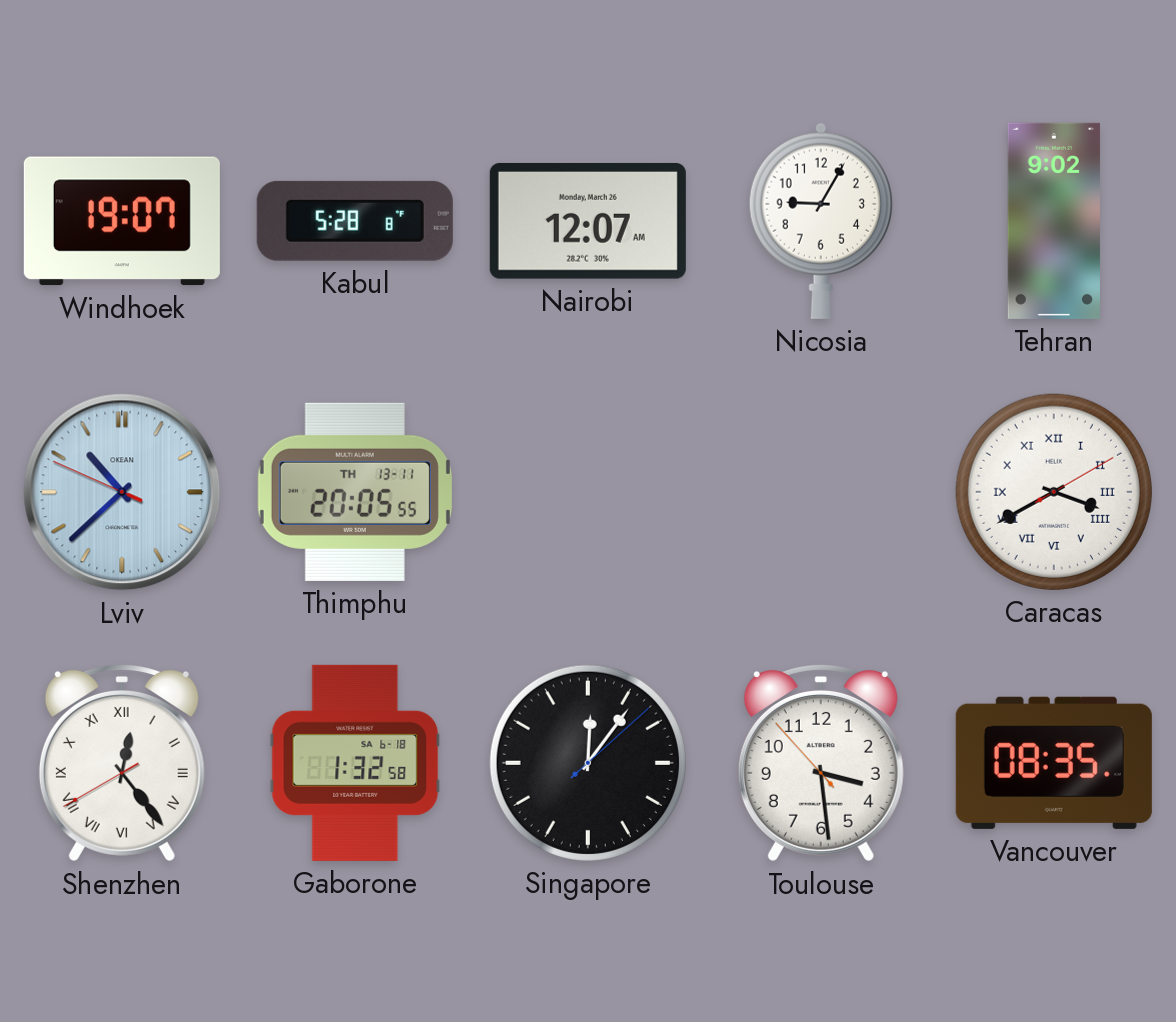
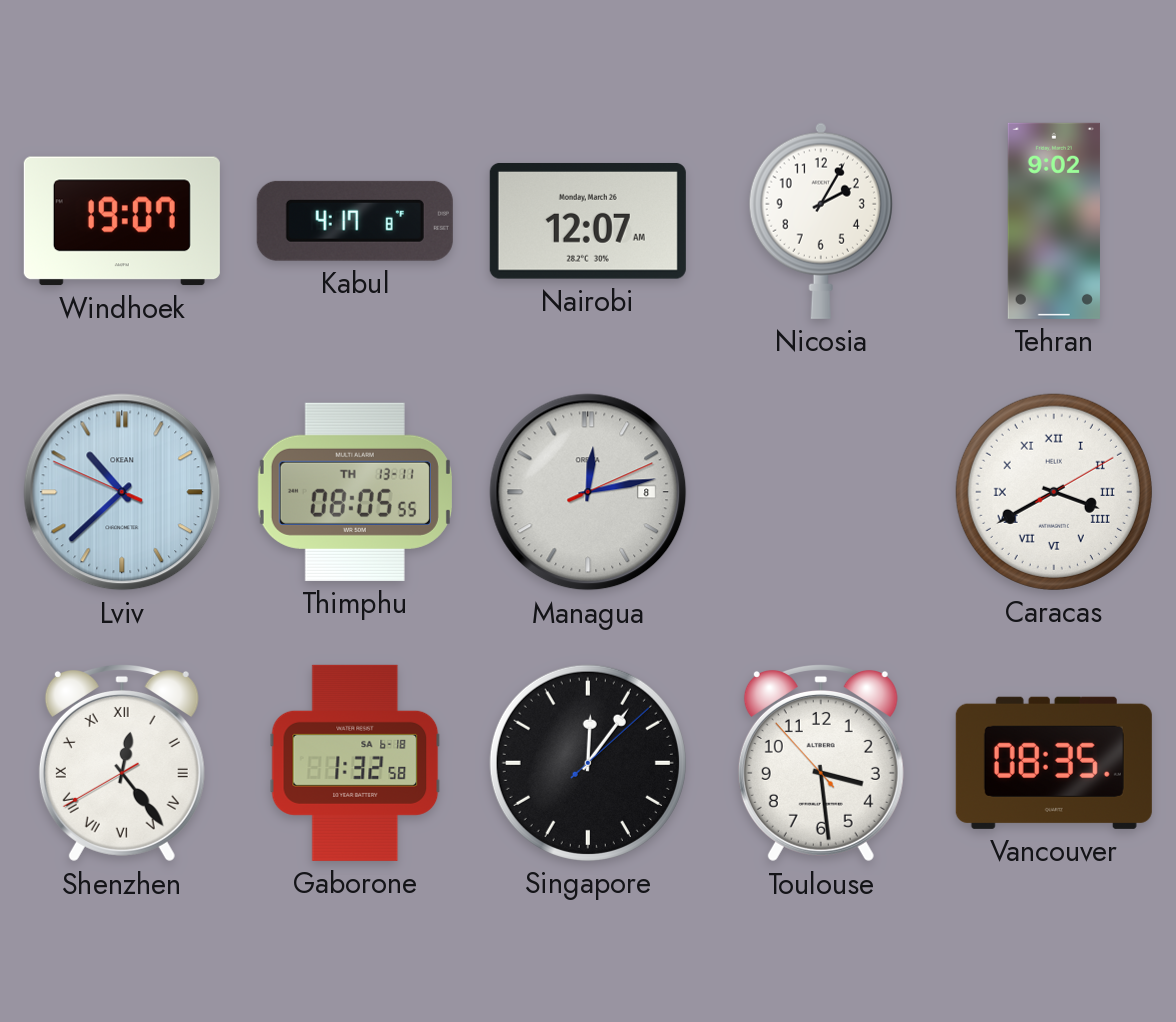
Kabul: 5:28 -> 4:17
Nicosia: 9:05 -> 2:05
Thimphu: 20:05 -> 08:05
Managua: none -> 12:13
